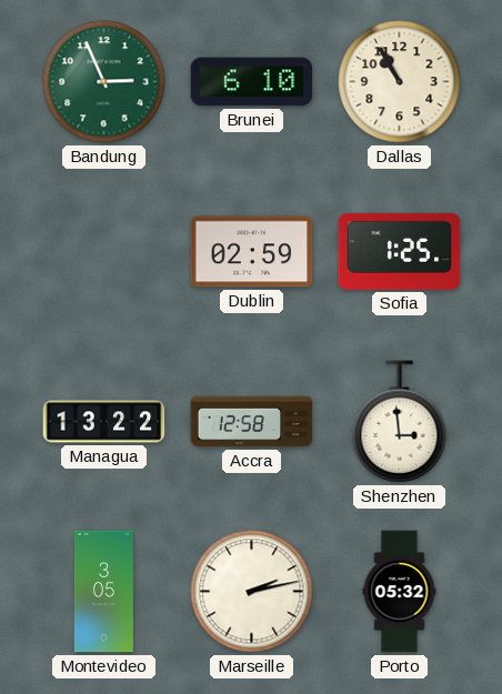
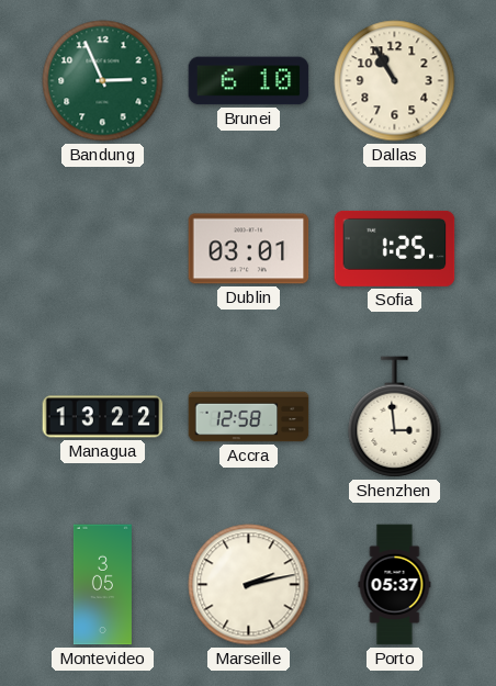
Dublin: 02:59 -> 03:01
Porto: 05:32 -> 05:37
